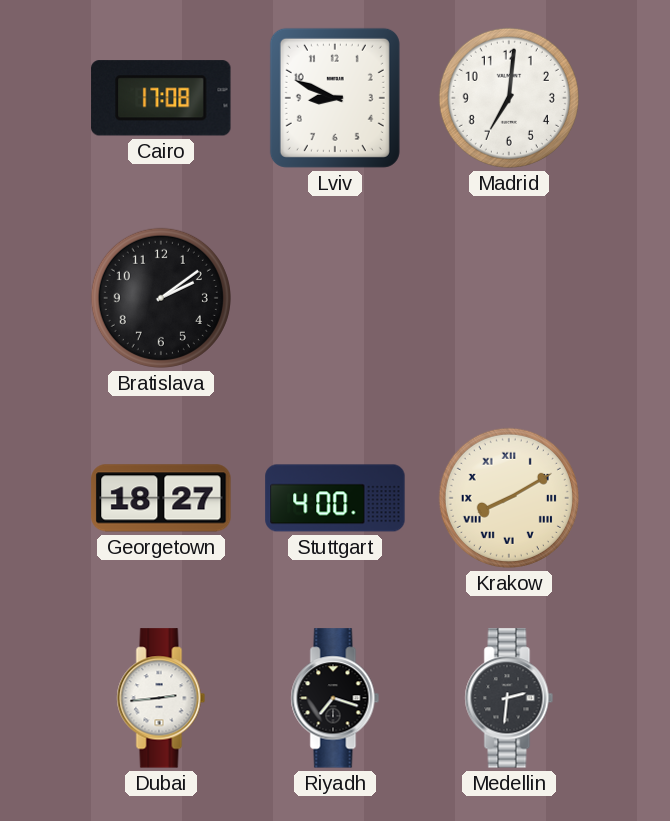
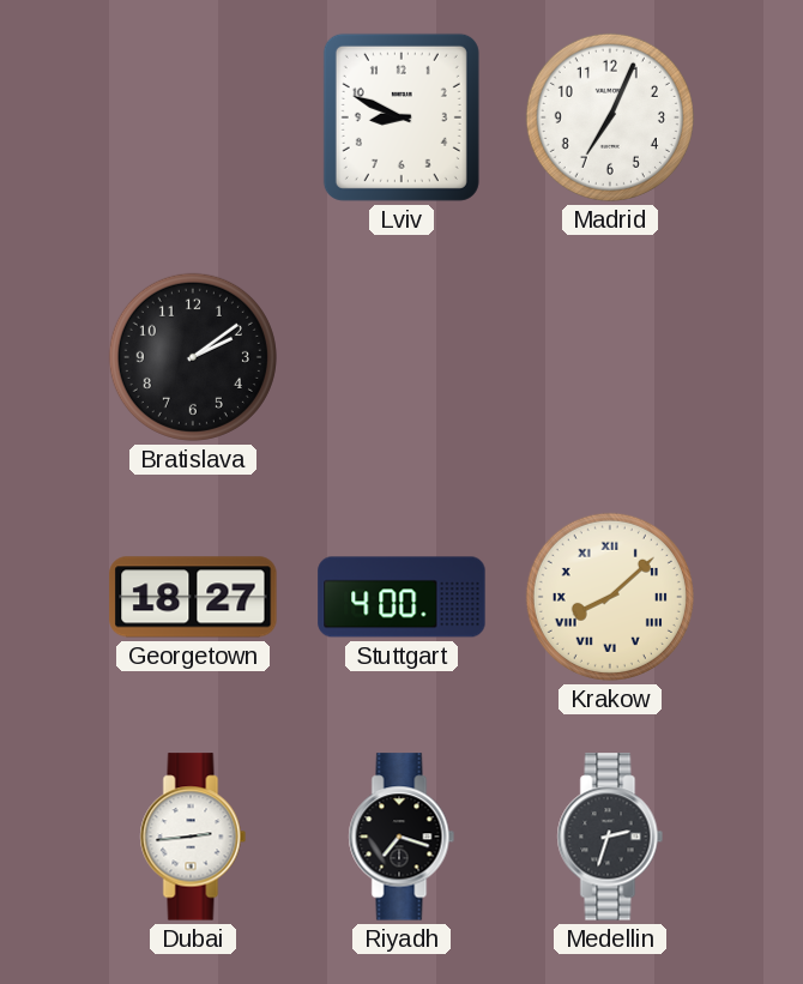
Cairo: 17:08 -> none
Madrid: 7:01 -> 7:04
Krakow: 8:10 -> 8:08
Medellin: 2:31 -> 2:33
